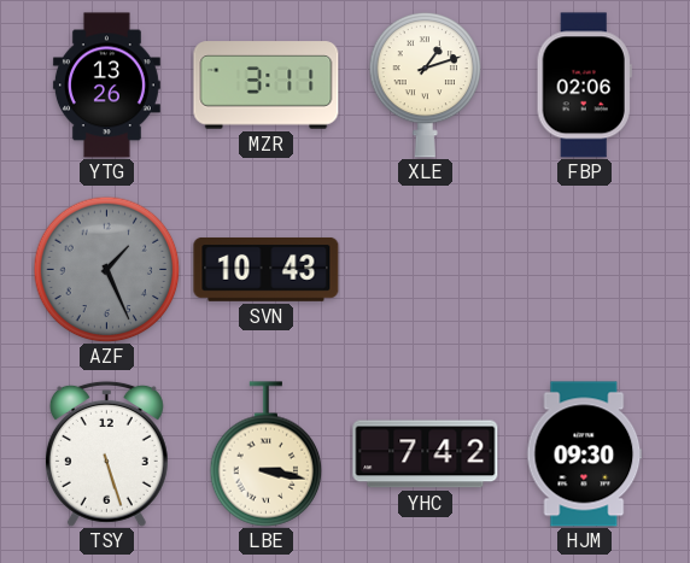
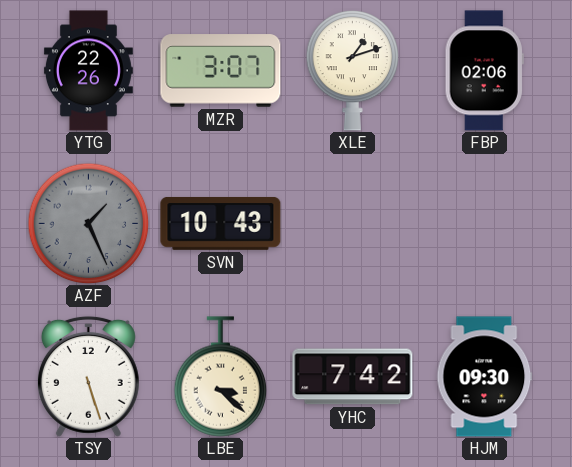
YTG: 13:26 -> 22:26
MZR: 3:11 -> 3:07
LBE: 3:17 -> 3:22
